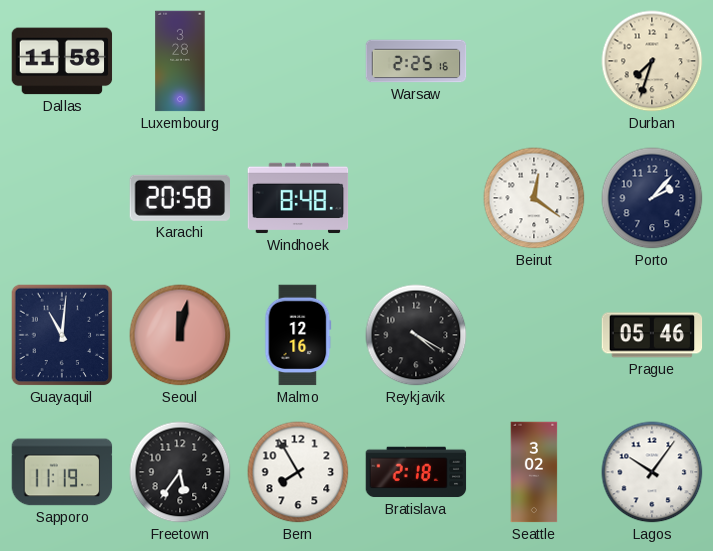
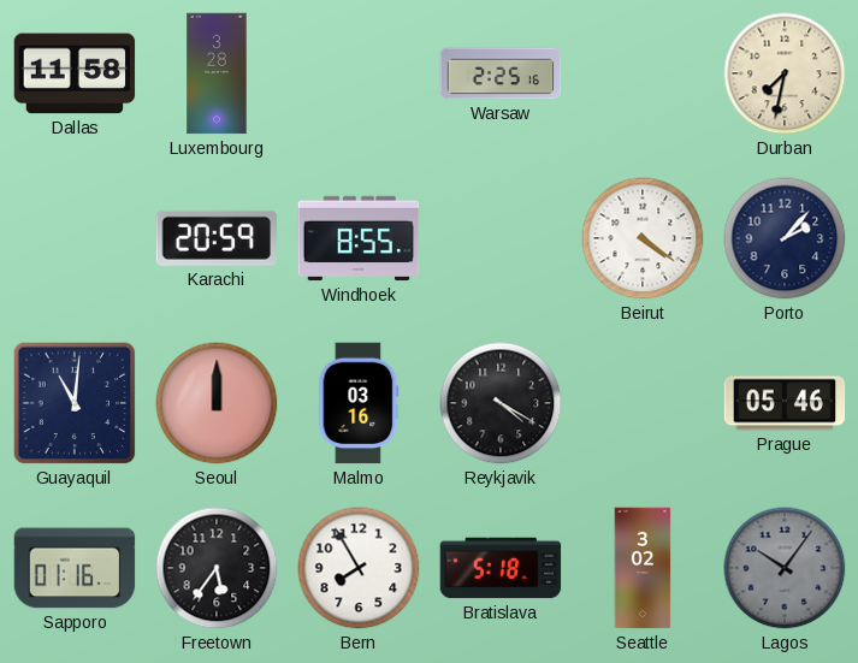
Durban: 7:33 -> 7:32
Karachi: 20:58 -> 20:59
Windhoek: 8:48 -> 8:55
Beirut: 12:21 -> 4:21
Seoul: 12:02 -> 12:00
Malmo: 12:16 -> 03:16
Sapporo: 11:19 -> 01:16
Bratislava: 2:18 -> 5:18
Lagos dial: white -> grey
